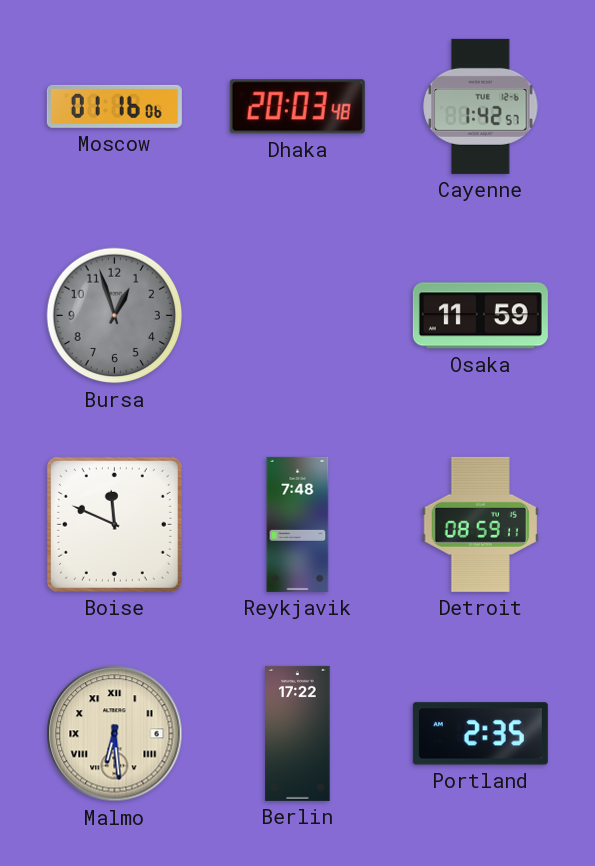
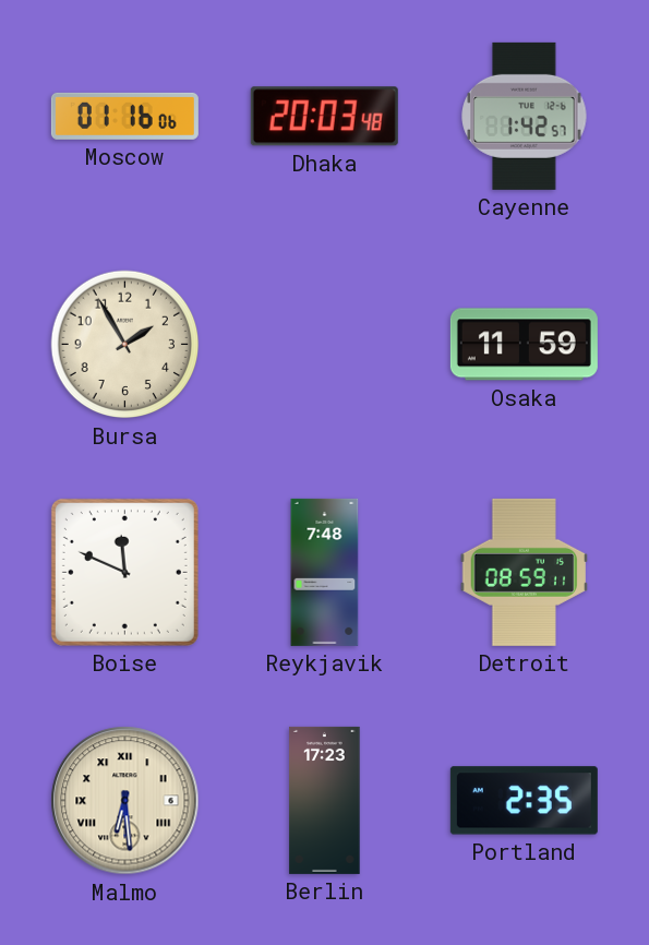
Bursa: 12:57 -> 1:55
Bursa dial: grey -> cream
Berlin: 17:22 -> 17:23
